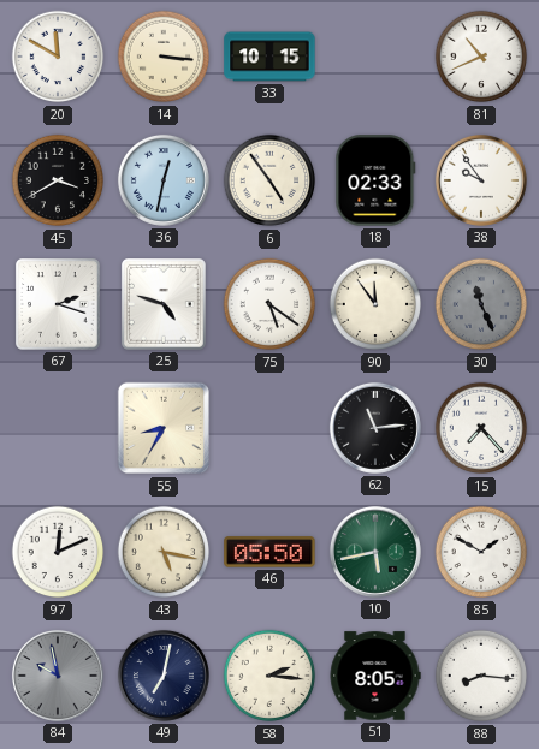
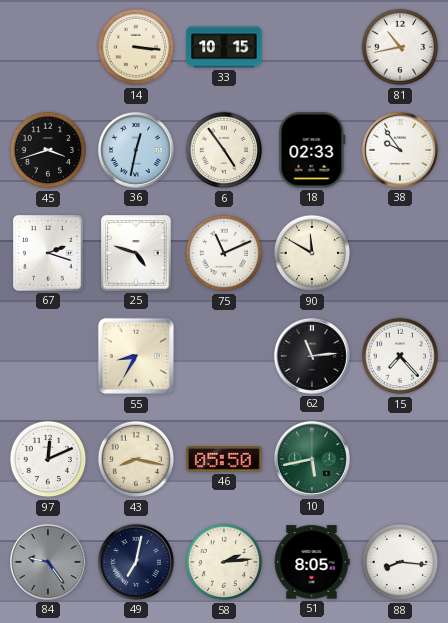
20: 11:50 -> none
81: 10:41 -> 10:43
45: 3:40 -> 3:42
75: 5:21 -> 11:11
90: 11:54 -> 11:50
30: 11:26 -> none
43: 5:17 -> 8:17
85: 1:50 -> none
84: 9:58 -> 9:24
58: 2:16 -> 2:14
